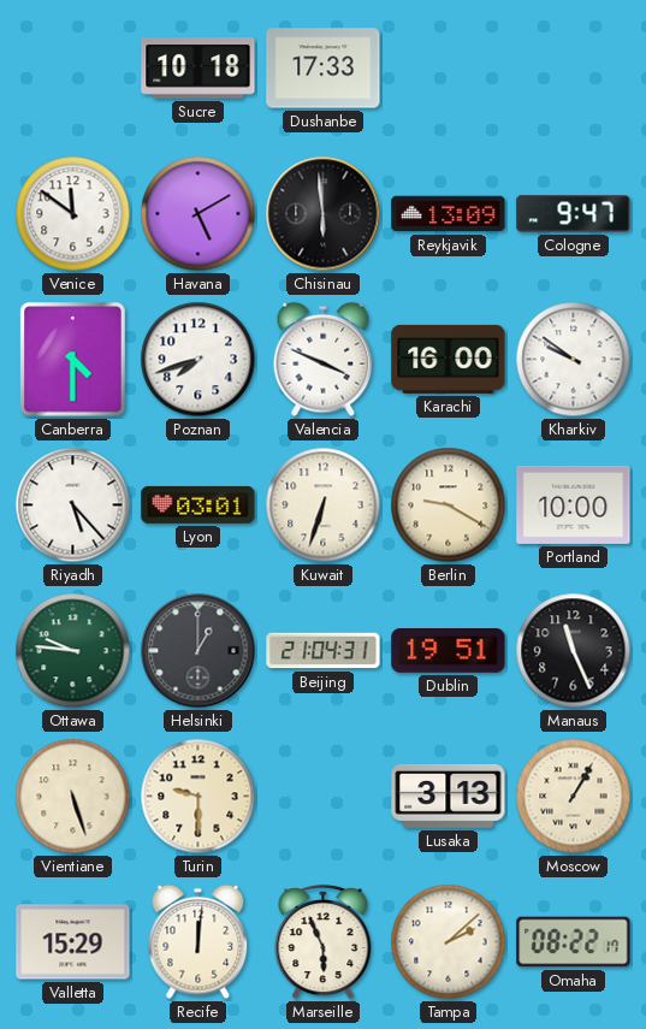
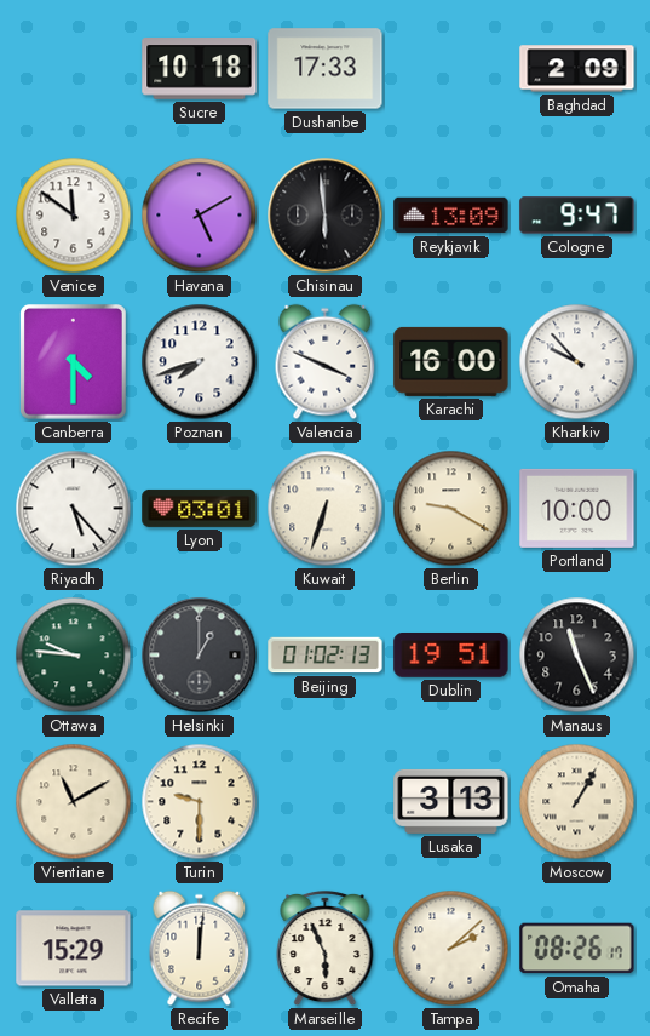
Baghdad: none -> 2:09
Kharkiv: 9:51 -> 9:53
Beijing: 21:04 -> 01:02
Vientiane: 5:27 -> 11:10
Omaha: 08:22 -> 08:26
